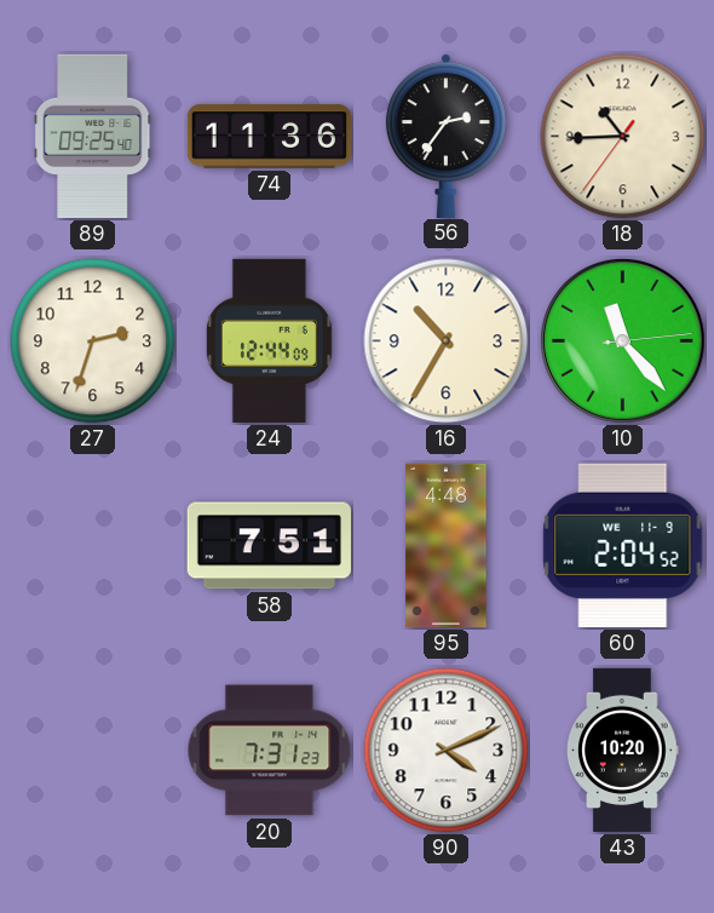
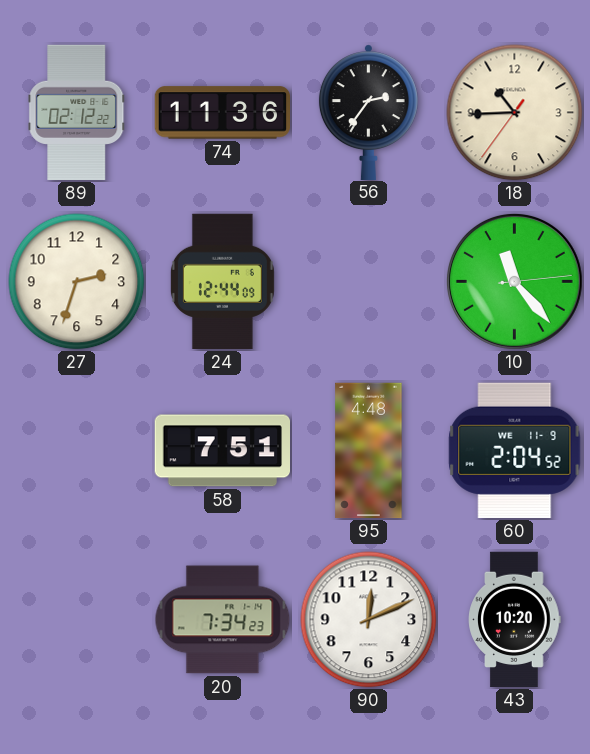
89: 09:25 -> 02:12
16: 10:35 -> none
20: 7:31 -> 7:34
90: 4:11 -> 12:11
